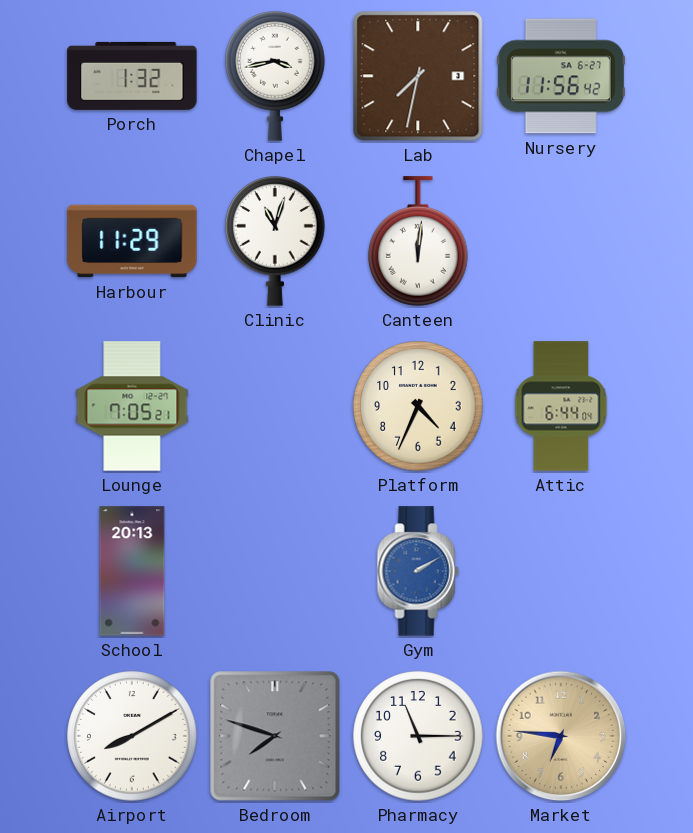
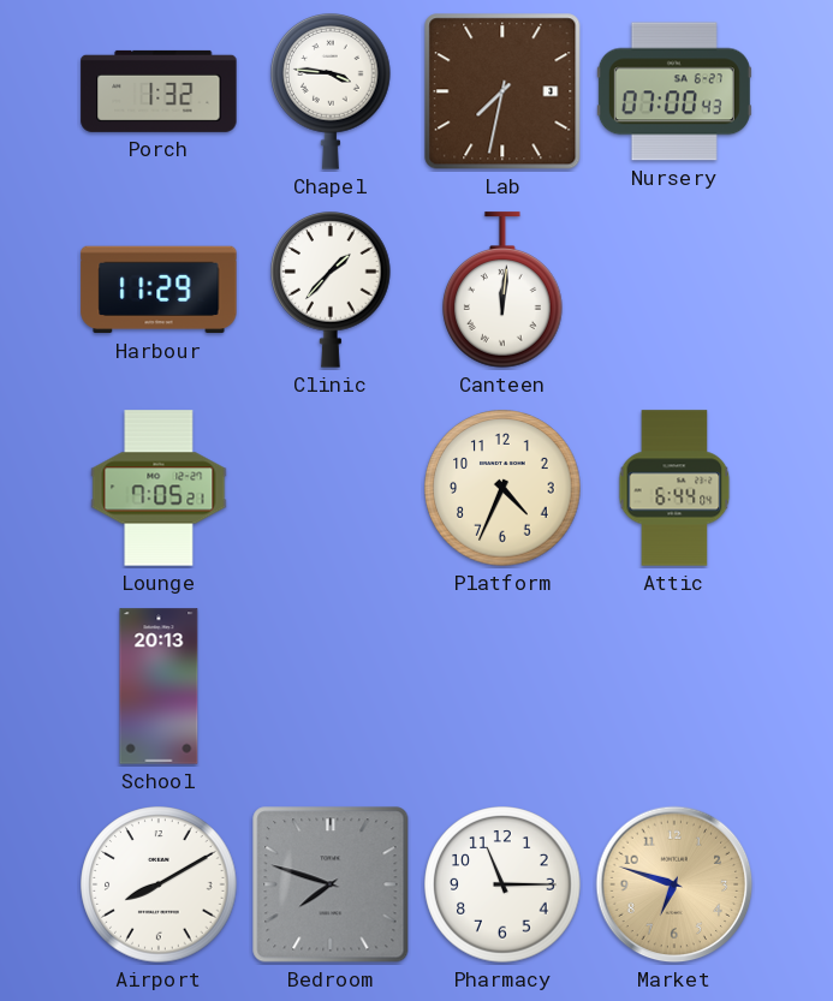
Chapel: 3:43 -> 3:46
Nursery: 11:56 -> 07:00
Clinic: 11:03 -> 1:37
Gym: 2:10 -> none
Market: 6:46 -> 6:48
